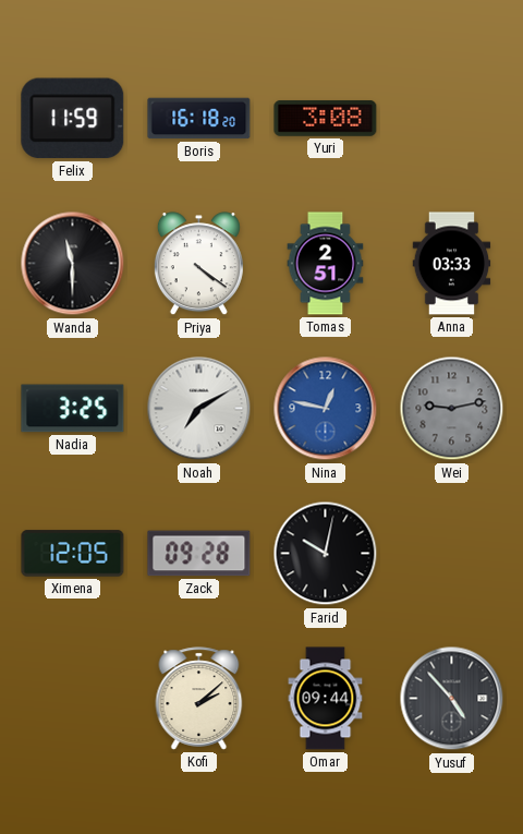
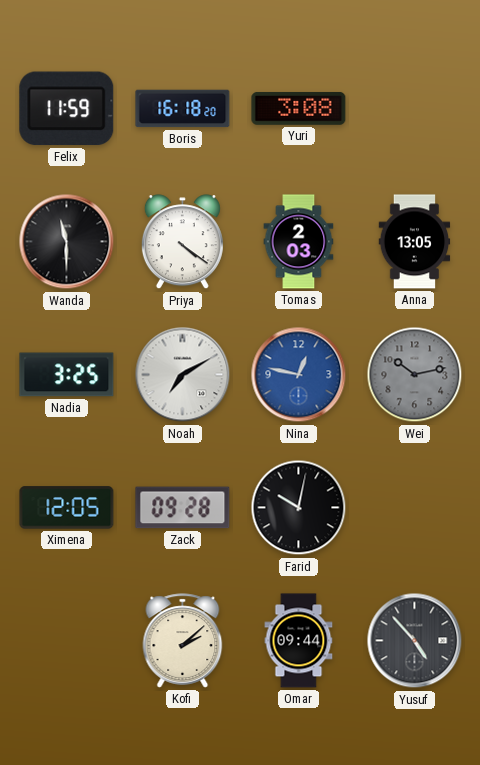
Tomas: 2:51 -> 2:03
Anna: 03:33 -> 13:05
Wei: 9:13 -> 10:13
